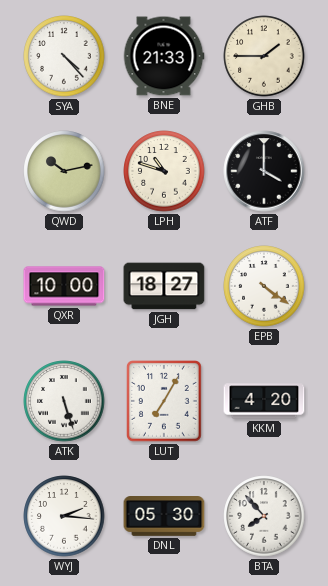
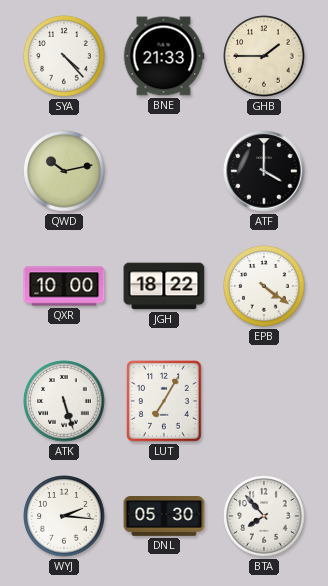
LPH: 10:48 -> none
JGH: 18:27 -> 18:22
KKM: 4:20 -> none
